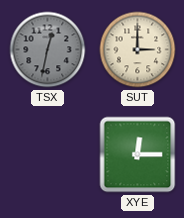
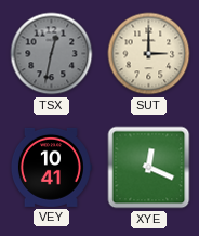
VEY: none -> 10:41
XYE: 12:15 -> 12:19
